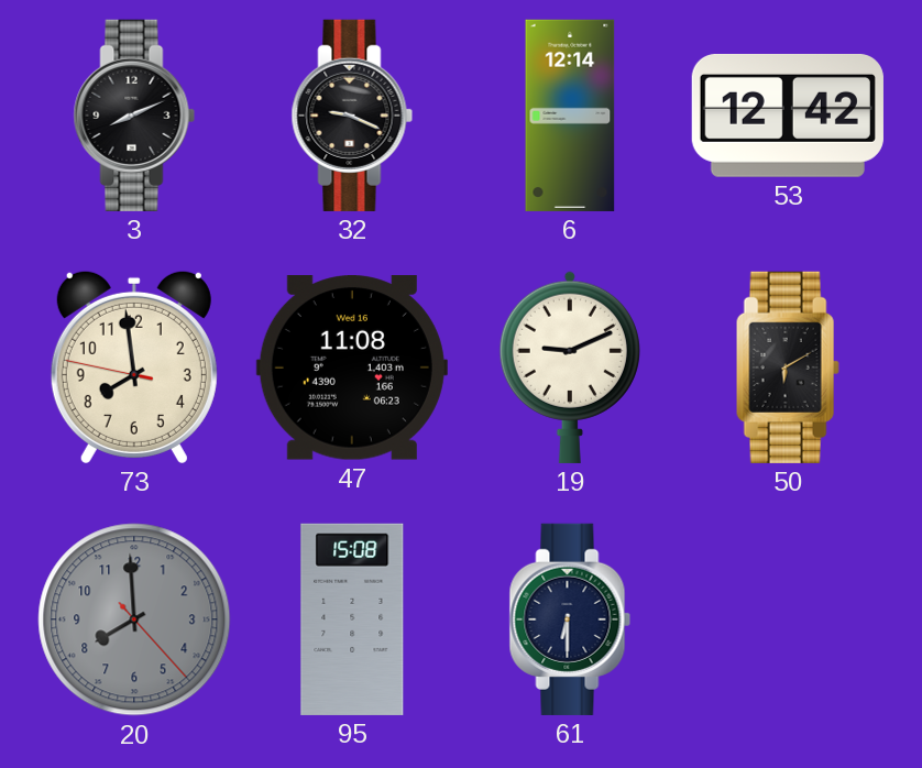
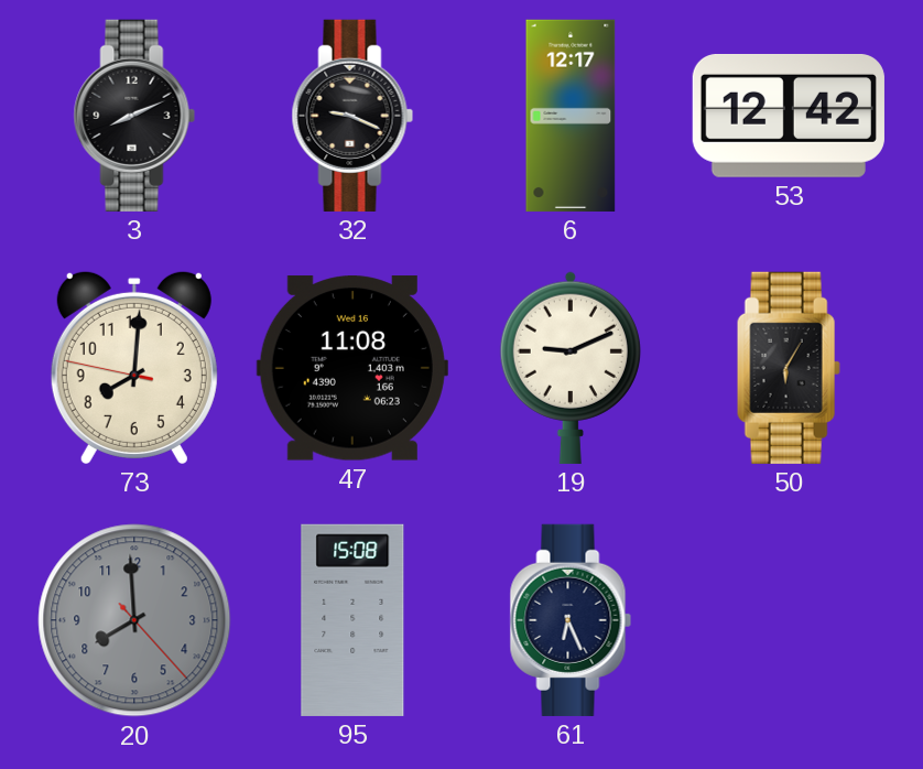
6: 12:14 -> 12:17
73: 7:58 -> 8:00
50: 6:10 -> 6:05
61: 6:30 -> 6:26
